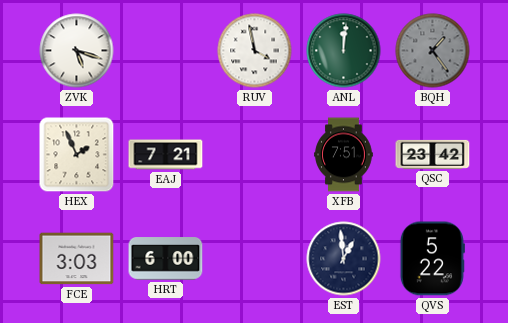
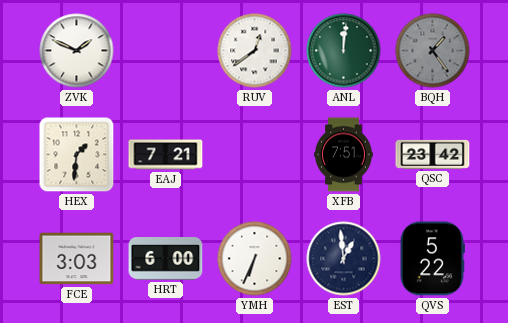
ZVK: 5:18 -> 1:49
RUV: 3:58 -> 12:39
HEX: 1:56 -> 1:31
YMH: none -> 6:34
